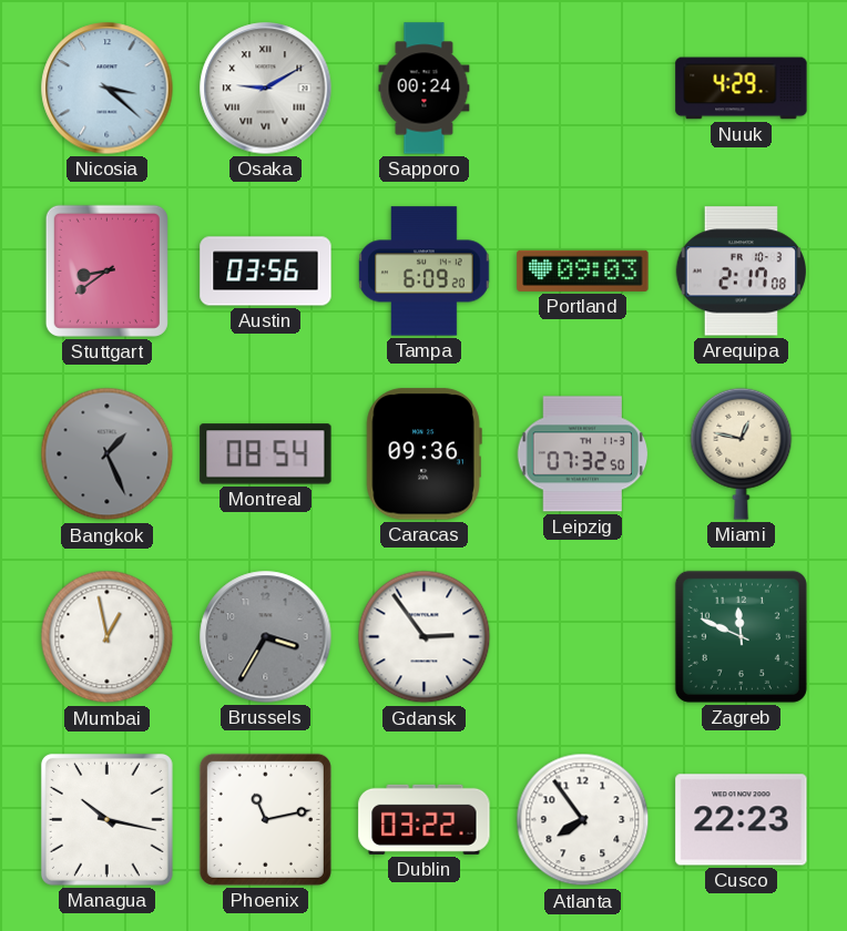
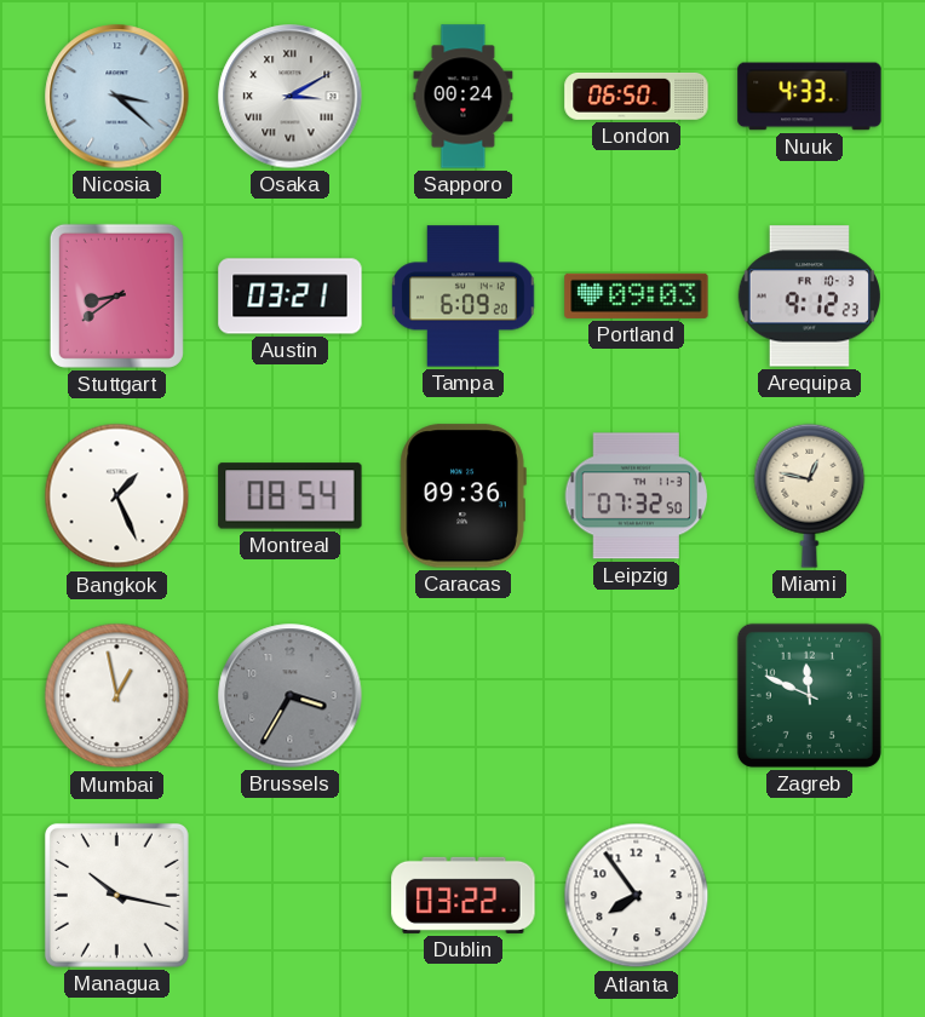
Osaka: 9:10 -> 3:10
London: none -> 06:50
Nuuk: 4:29 -> 4:33
Austin: 03:56 -> 03:21
Arequipa: 2:17 -> 9:12
Bangkok dial: grey -> white
Gdansk: 2:54 -> none
Phoenix: 11:13 -> none
Cusco: 22:23 -> none
